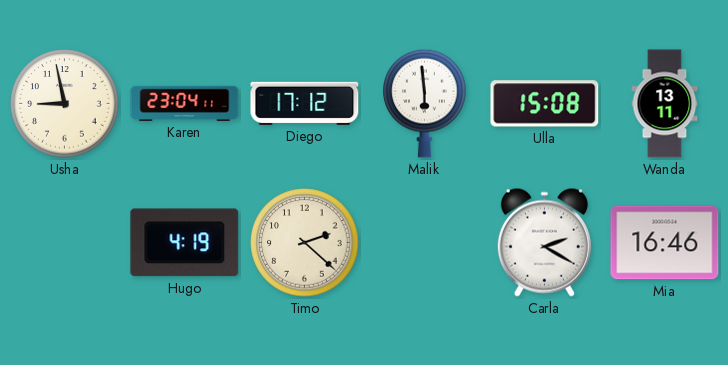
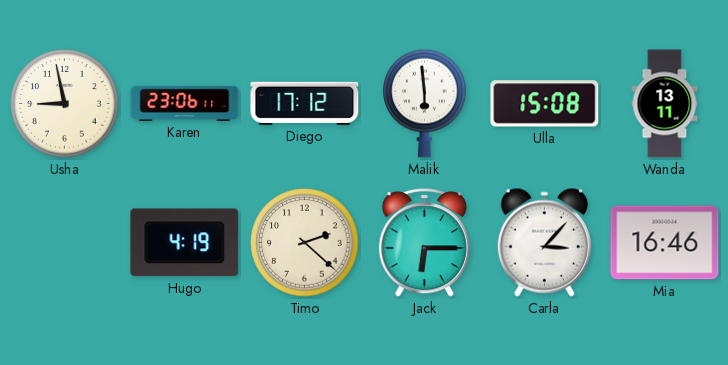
Karen: 23:04 -> 23:06
Jack: none -> 6:15
Carla: 2:20 -> 3:07
